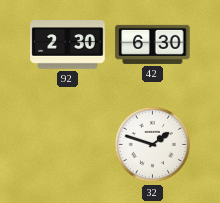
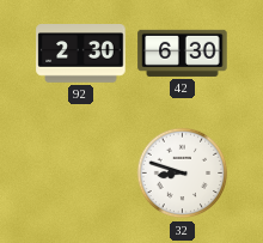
32: 1:48 -> 8:48
